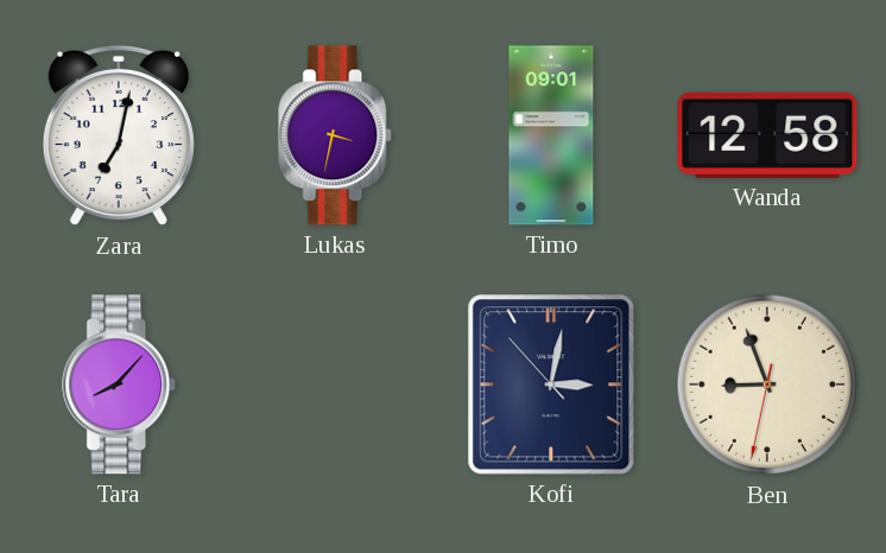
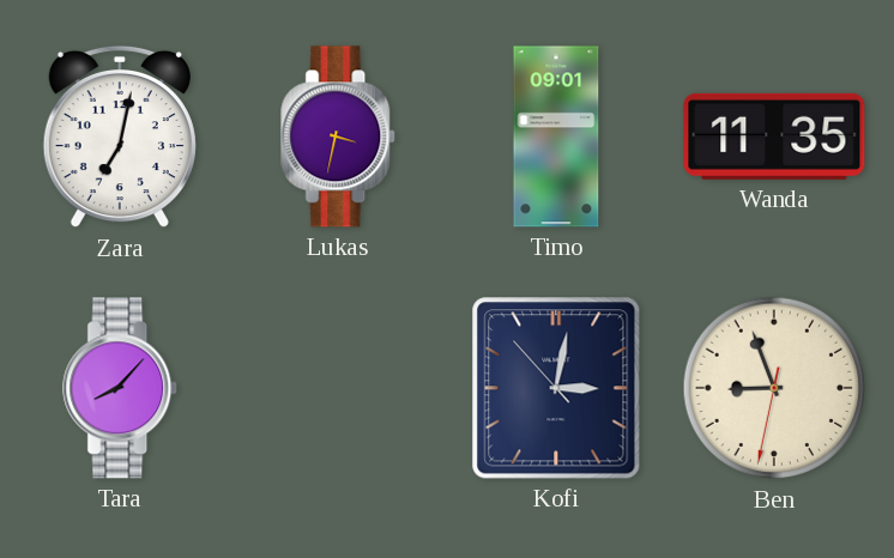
Wanda: 12:58 -> 11:35
